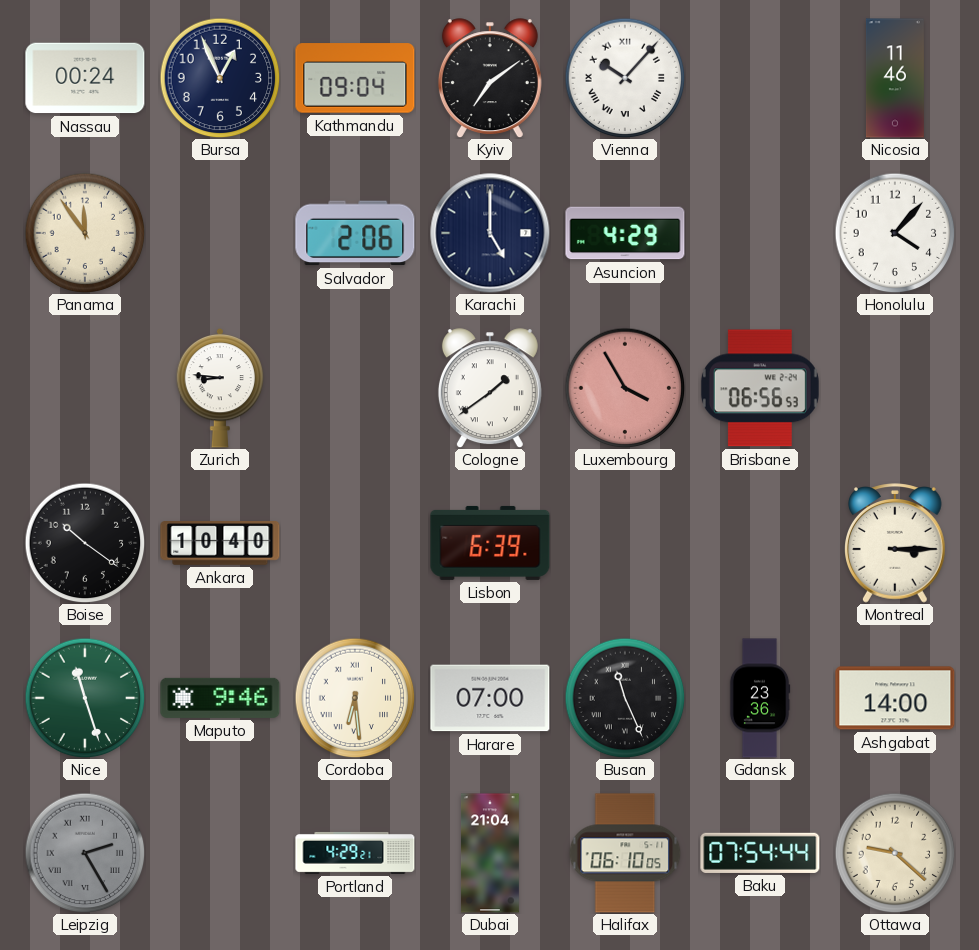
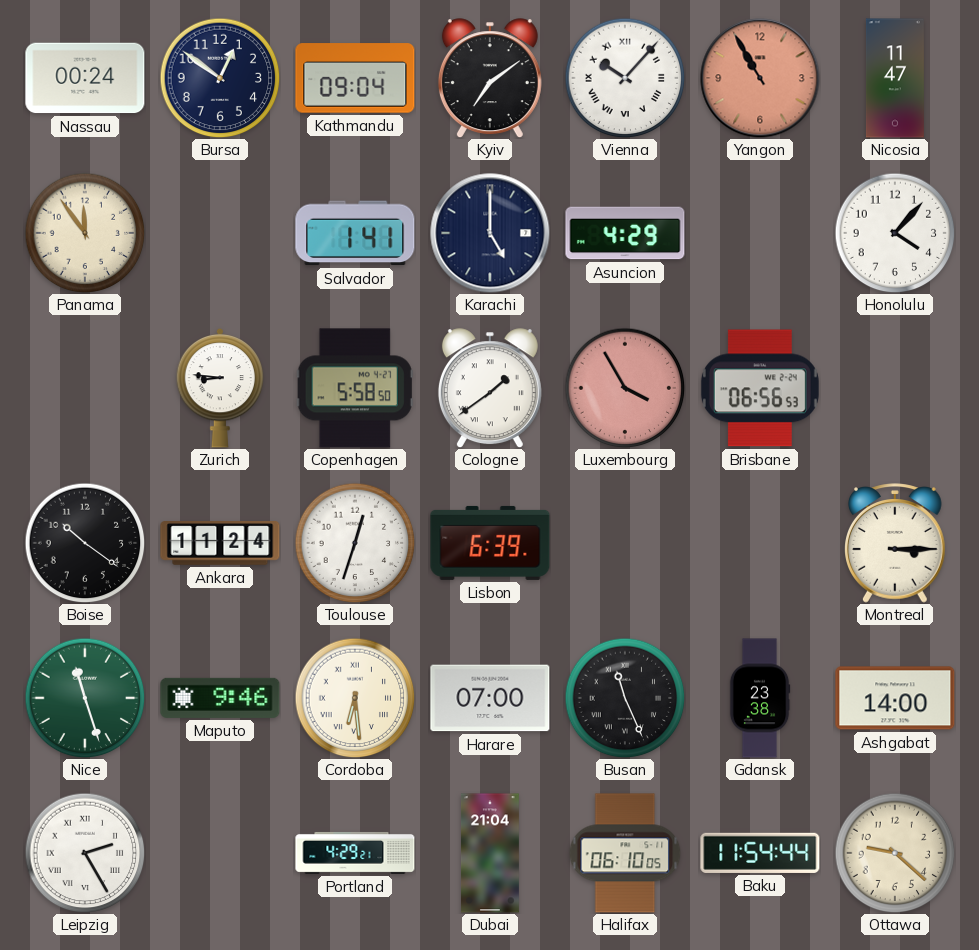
Bursa: 12:56 -> 12:51
Yangon: none -> 10:55
Nicosia: 11:46 -> 11:47
Salvador: 2:06 -> 1:41
Copenhagen: none -> 5:58
Ankara: 10:40 -> 11:24
Toulouse: none -> 12:33
Gdansk: 23:36 -> 23:38
Leipzig dial: grey -> white
Baku: 07:54 -> 11:54
